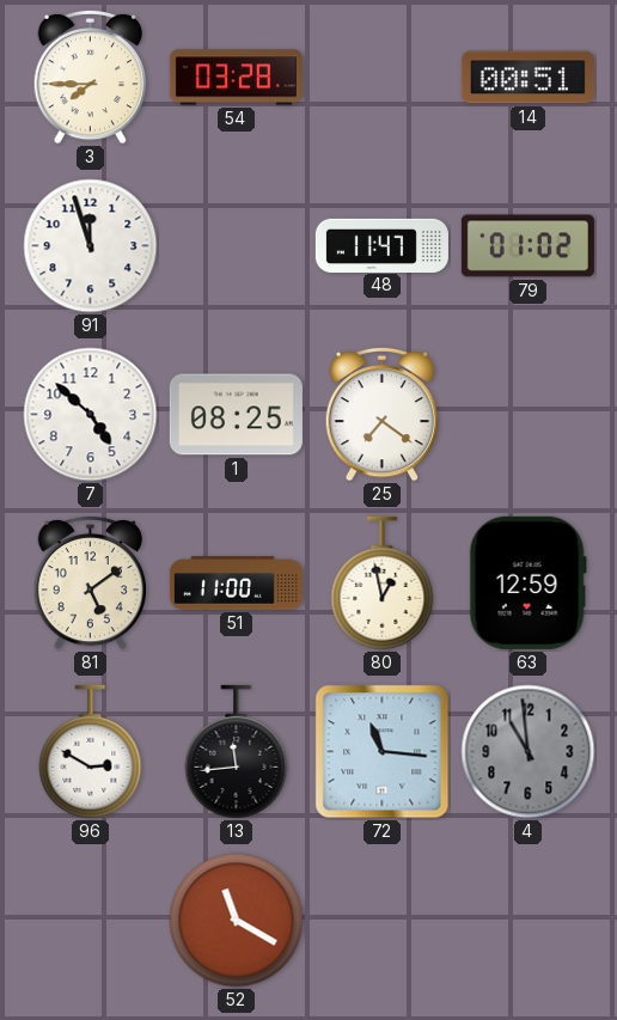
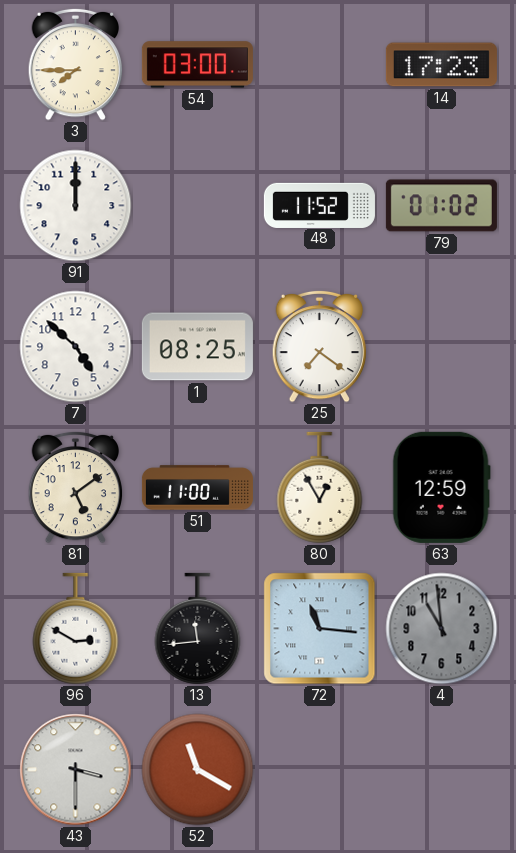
54: 03:28 -> 03:00
14: 00:51 -> 17:23
91: 11:57 -> 12:00
48: 11:47 -> 11:52
80: 12:58 -> 12:55
43: none -> 3:30
